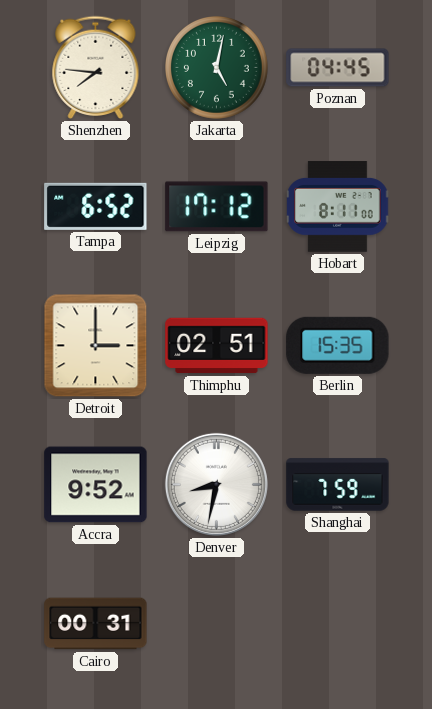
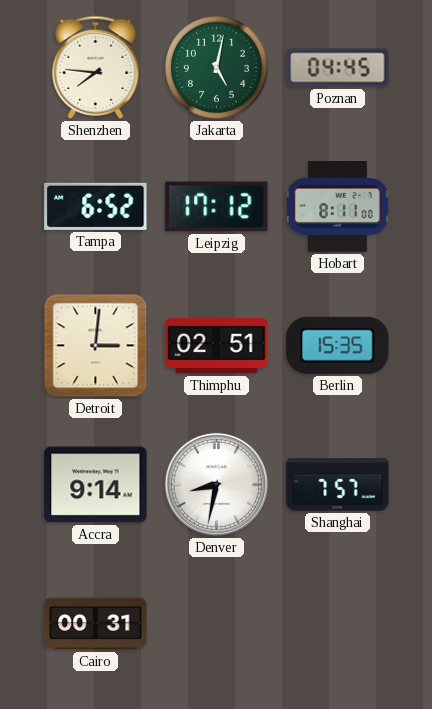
Detroit: 3:00 -> 3:01
Accra: 9:52 -> 9:14
Shanghai: 7:59 -> 7:57
